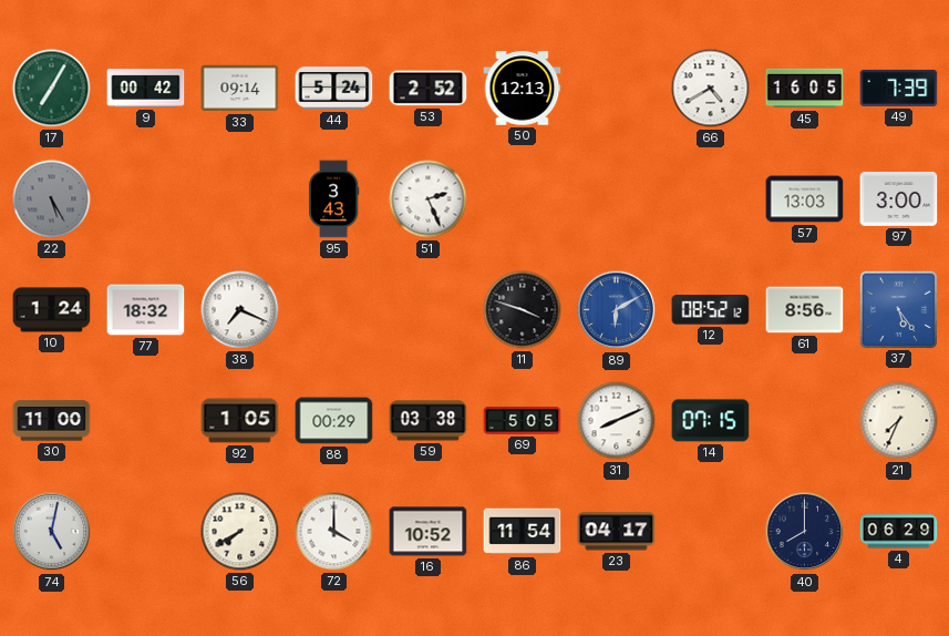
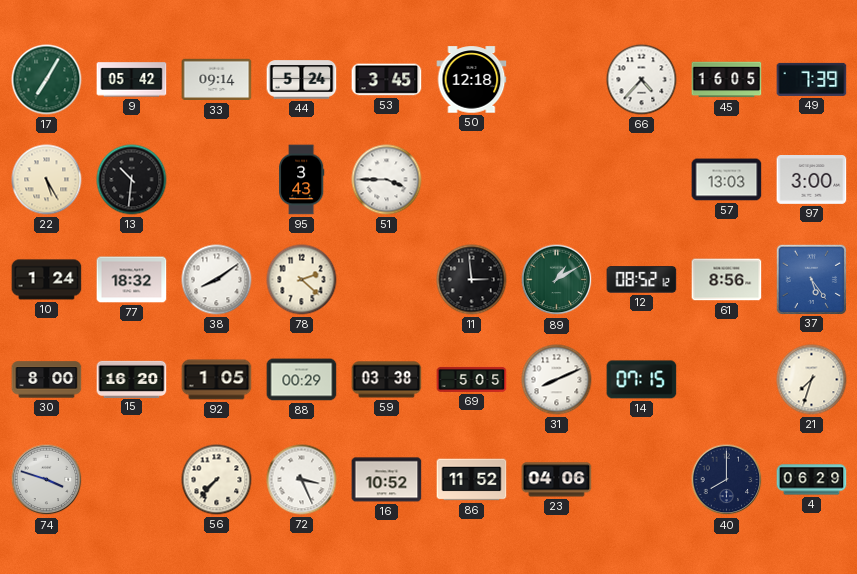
9: 00:42 -> 05:42
53: 2:52 -> 3:45
50: 12:13 -> 12:18
66: 4:40 -> 4:37
22 dial: grey -> cream
13: none -> 10:31
51: 2:26 -> 3:45
38: 7:19 -> 8:09
78: none -> 2:22
11: 3:48 -> 2:59
89: 6:10 -> 1:10
89 dial: blue -> green
30: 11:00 -> 8:00
15: none -> 16:20
21: 7:34 -> 7:33
74: 5:02 -> 3:48
56: 7:40 -> 7:37
72: 4:00 -> 3:26
86: 11:54 -> 11:52
23: 04:17 -> 04:06
